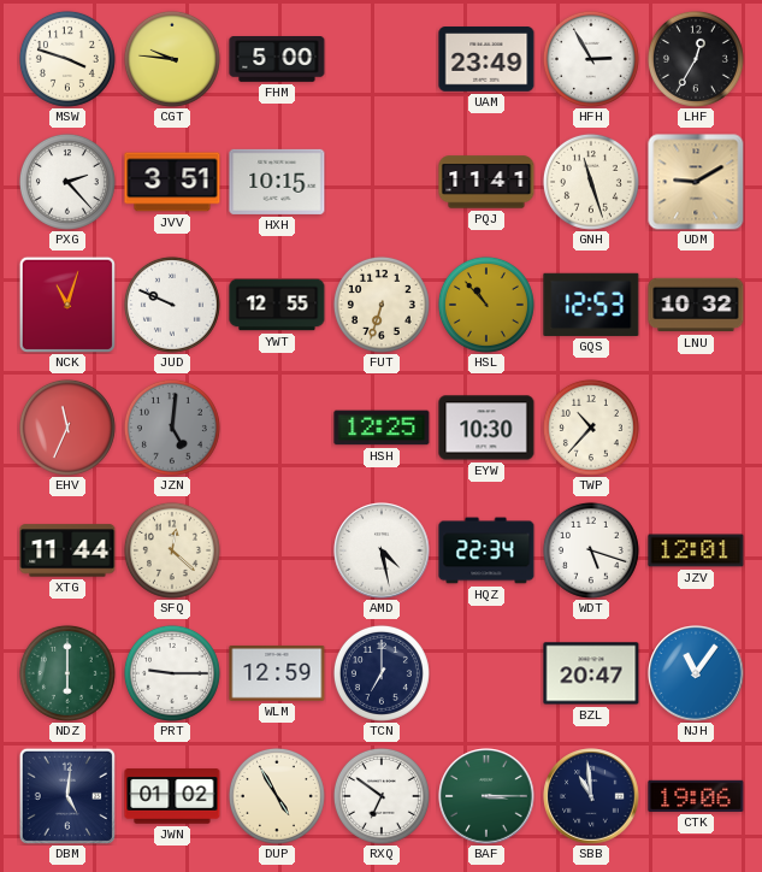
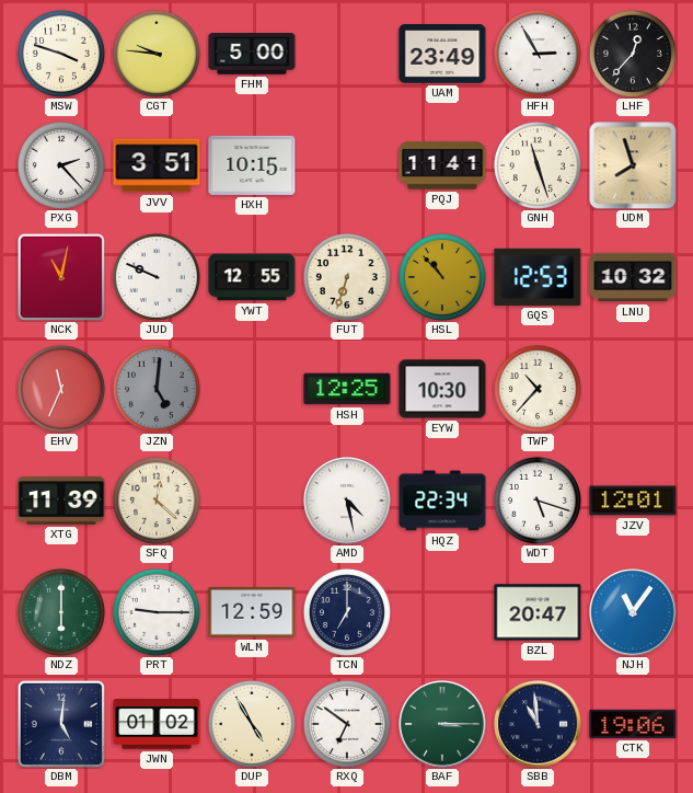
LHF: 12:35 -> 12:37
UDM: 9:10 -> 7:57
NCK: 11:03 -> 11:02
XTG: 11:44 -> 11:39
